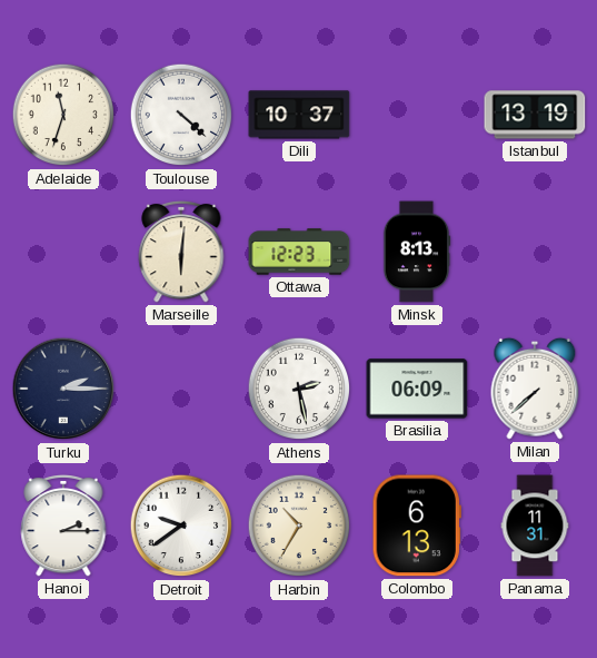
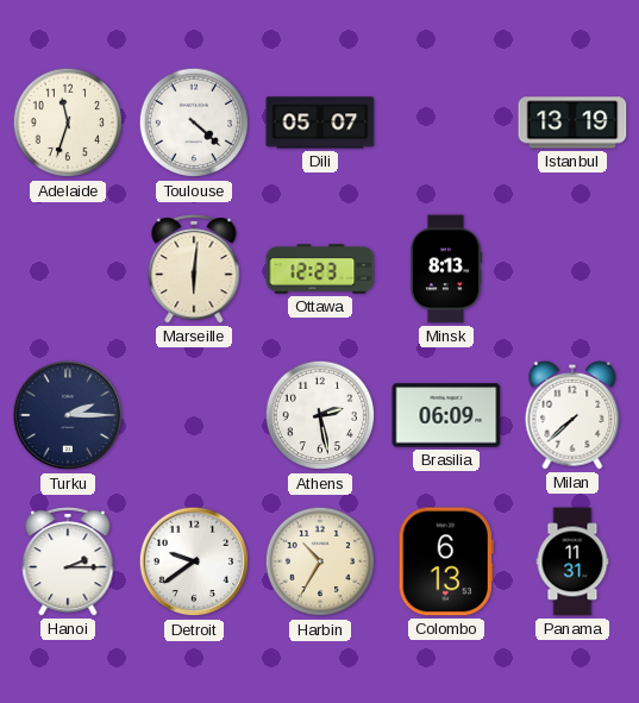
Dili: 10:37 -> 05:07
